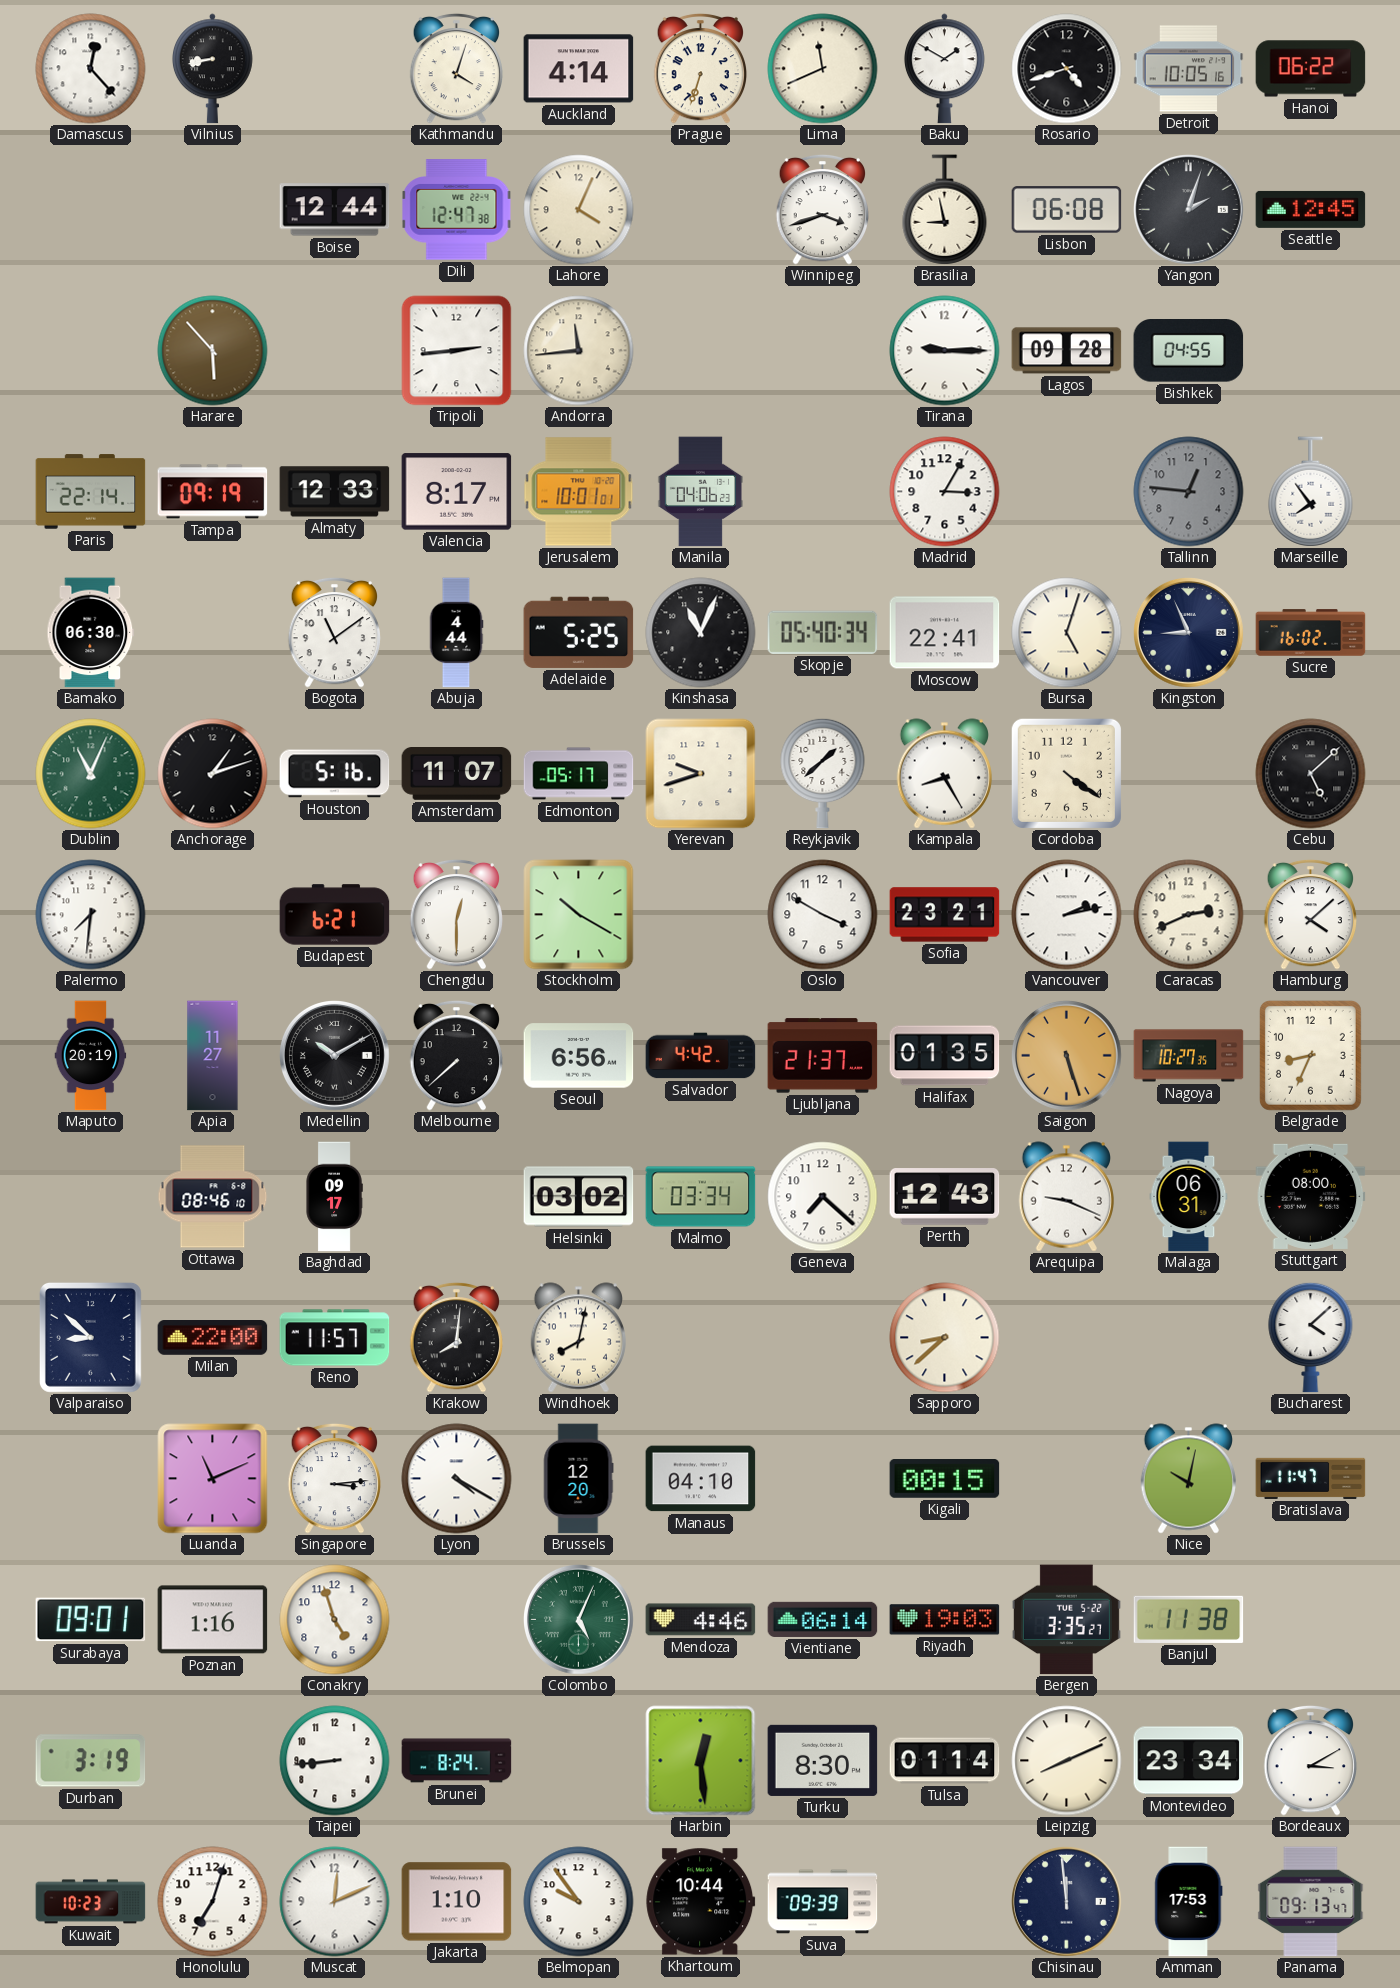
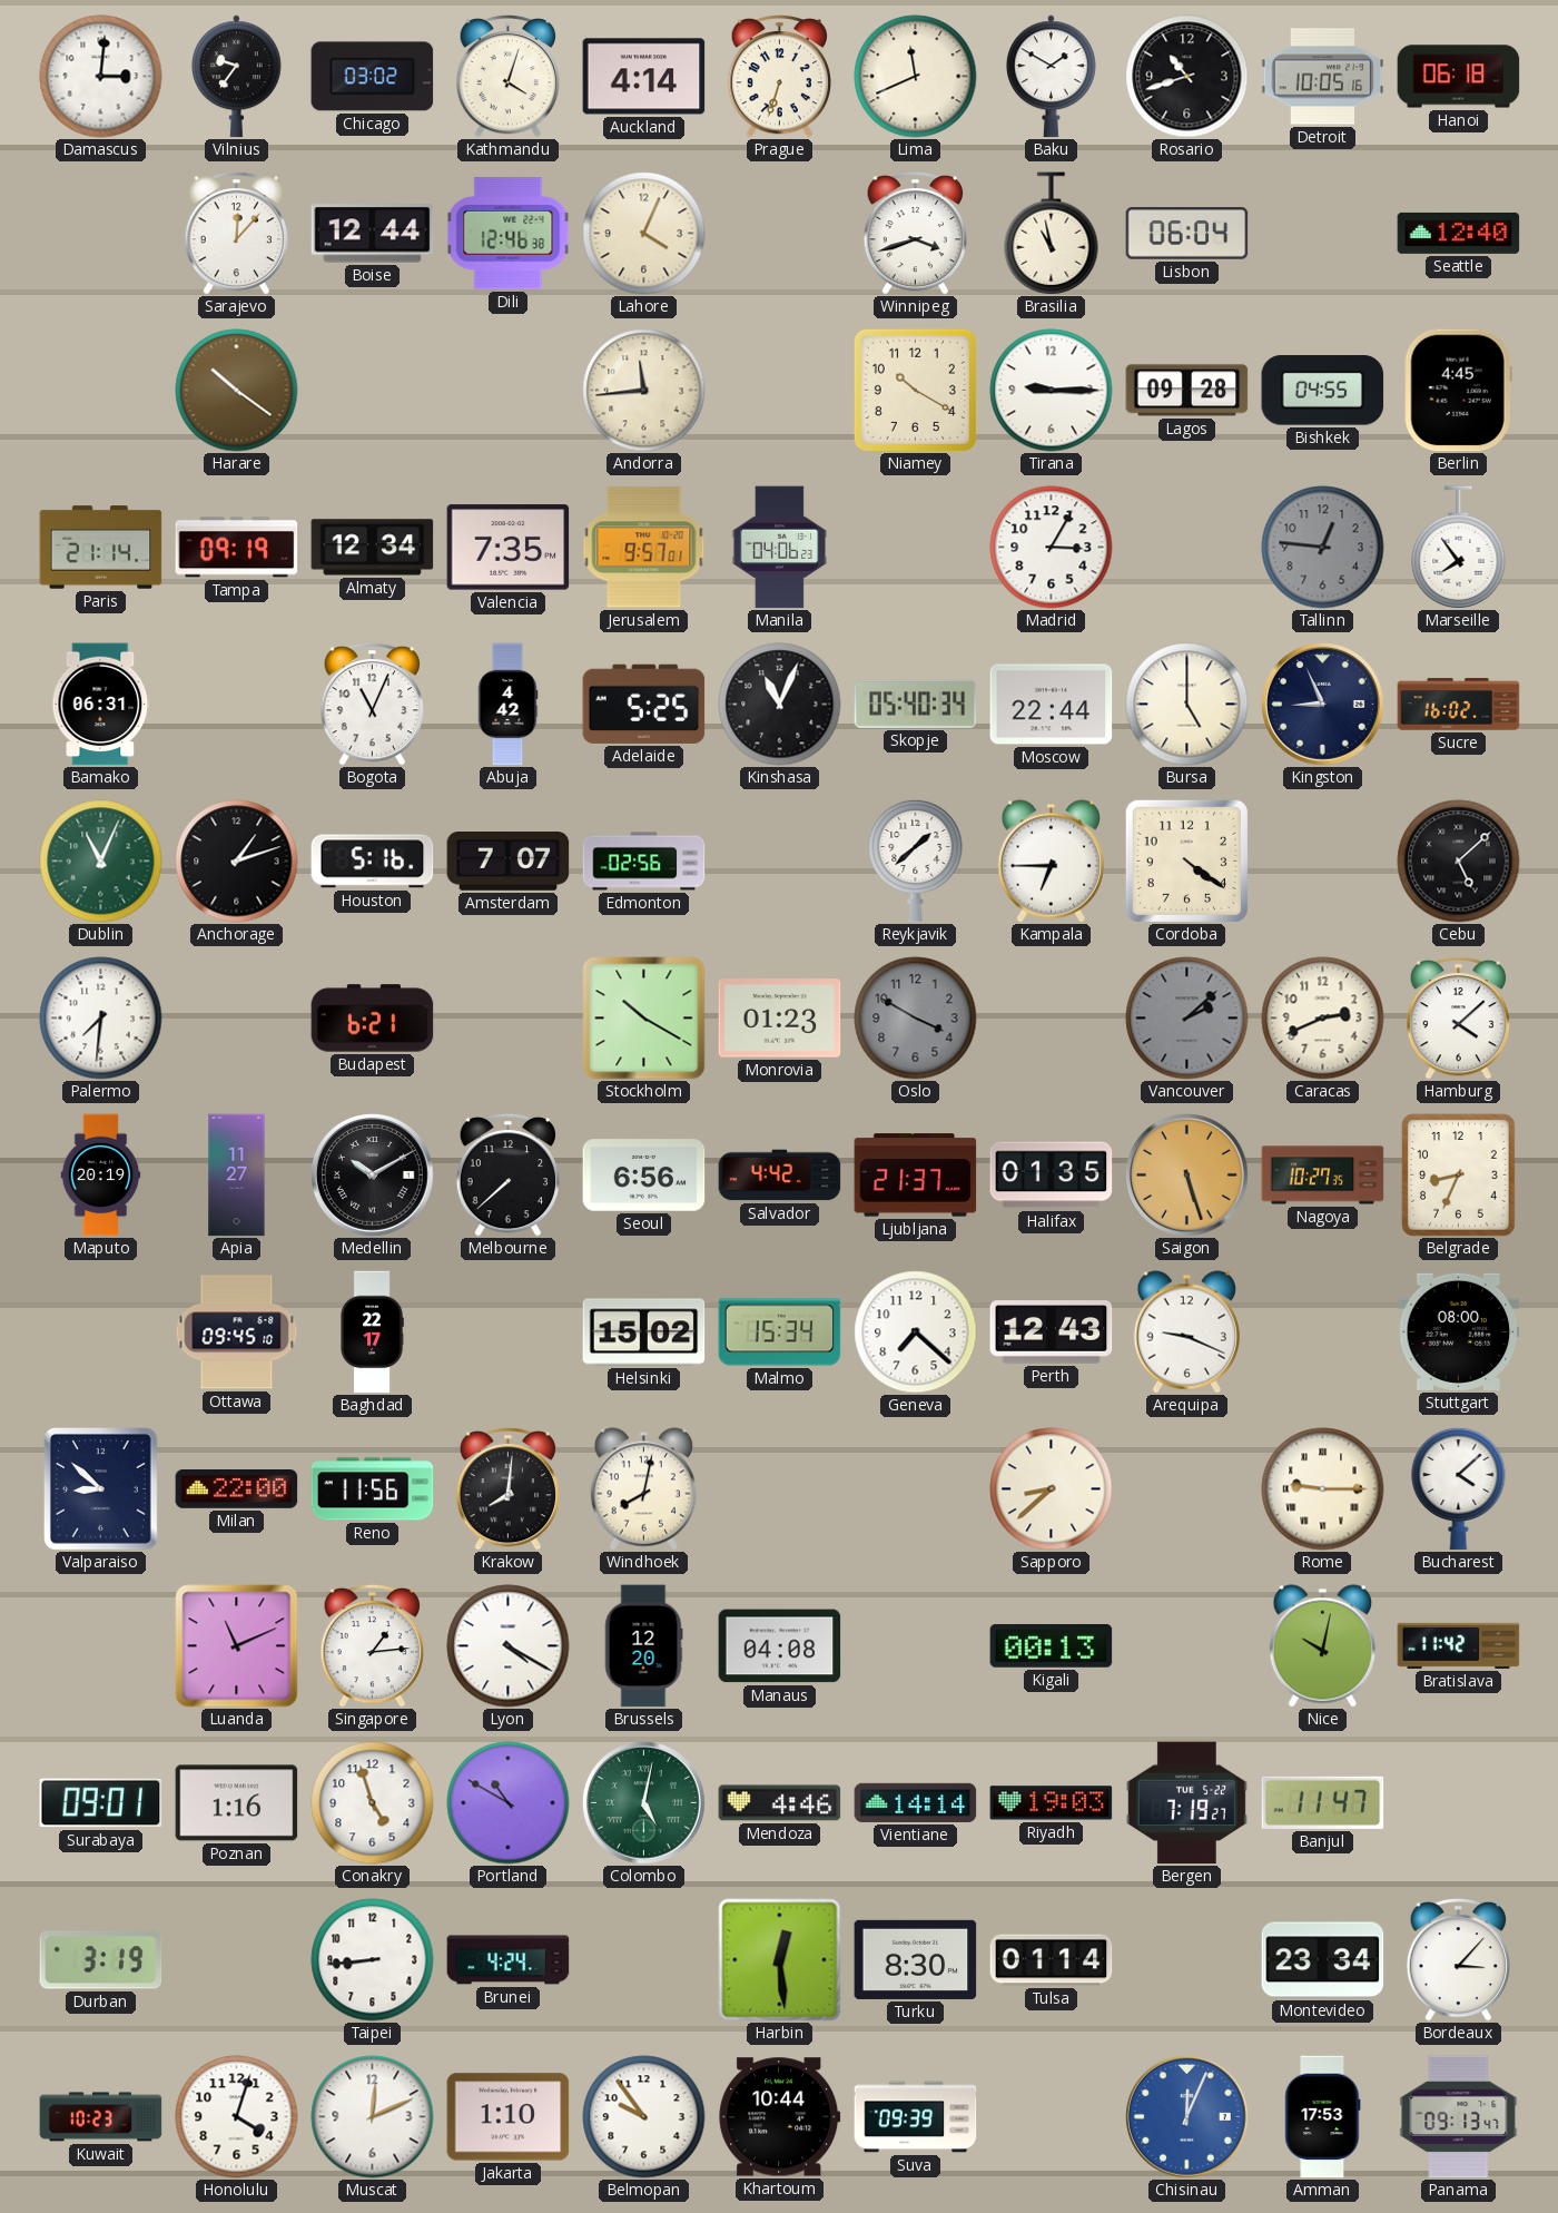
Damascus: 12:23 -> 3:01
Vilnius: 8:43 -> 9:36
Chicago: none -> 03:02
Rosario: 4:42 -> 10:42
Hanoi: 06:22 -> 06:18
Sarajevo: none -> 12:07
Dili: 12:47 -> 12:46
Brasilia: 8:58 -> 10:58
Lisbon: 06:08 -> 06:04
Yangon: 2:03 -> none
Seattle: 12:45 -> 12:40
Harare: 5:53 -> 10:21
Tripoli: 2:44 -> none
Niamey: none -> 10:20
Berlin: none -> 4:45
Paris: 22:14 -> 21:14
Almaty: 12:33 -> 12:34
Valencia: 8:17 -> 7:35
Jerusalem: 10:01 -> 9:57
Bamako: 06:30 -> 06:31
Bogota: 11:09 -> 11:04
Abuja: 4:44 -> 4:42
Moscow: 22:41 -> 22:44
Bursa: 5:03 -> 5:00
Amsterdam: 11:07 -> 7:07
Edmonton: 05:17 -> 02:56
Yerevan: 9:42 -> none
Kampala: 8:25 -> 6:45
Chengdu: 12:30 -> none
Monrovia: none -> 01:23
Oslo dial: white -> grey
Sofia: 23:21 -> none
Vancouver: 2:13 -> 2:08
Vancouver dial: white -> grey
Ottawa: 08:46 -> 09:45
Baghdad: 09:17 -> 22:17
Helsinki: 03:02 -> 15:02
Malmo: 03:34 -> 15:34
Malaga: 06:31 -> none
Reno: 11:57 -> 11:56
Rome: none -> 9:15
Singapore: 3:14 -> 1:14
Manaus: 04:10 -> 04:08
Kigali: 00:15 -> 00:13
Bratislava: 11:47 -> 11:42
Portland: none -> 10:50
Colombo: 5:04 -> 5:02
Vientiane: 06:14 -> 14:14
Bergen: 3:35 -> 7:19
Banjul: 11:38 -> 11:47
Brunei: 8:24 -> 4:24
Leipzig: 8:11 -> none
Bordeaux: 3:10 -> 3:07
Honolulu: 7:03 -> 4:03
Chisinau: 11:59 -> 12:04
Chisinau dial: navy -> blue
